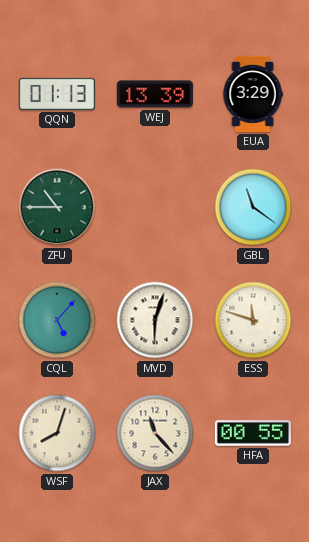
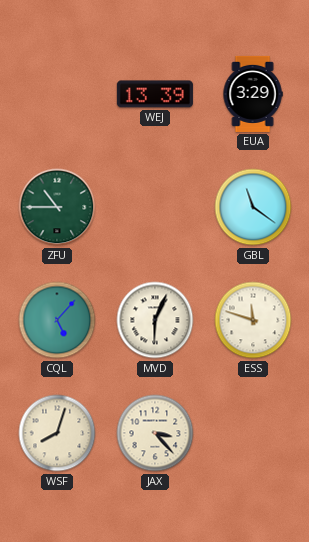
QQN: 01:13 -> none
MVD: 6:03 -> 6:04
JAX: 11:23 -> 3:23
HFA: 00:55 -> none
